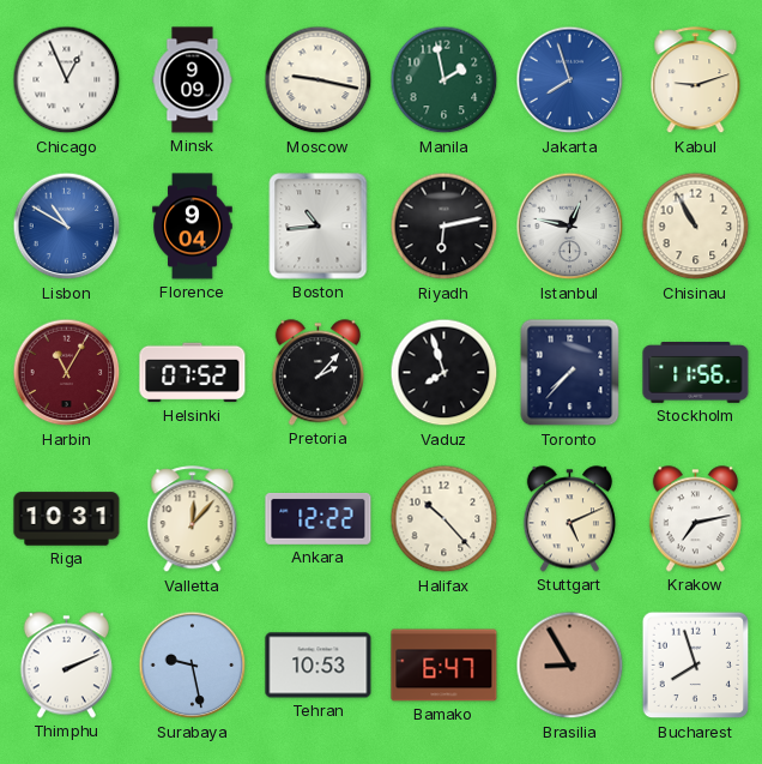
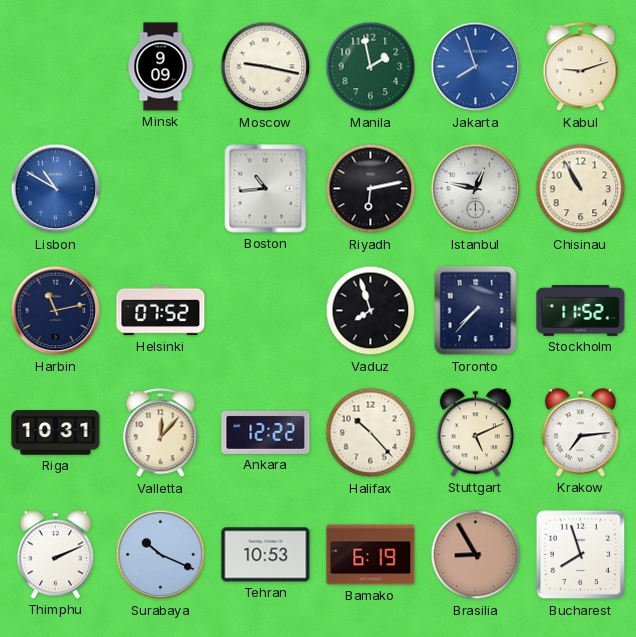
Chicago: 12:56 -> none
Florence: 9:04 -> none
Harbin: 11:05 -> 11:13
Harbin dial: burgundy -> navy
Pretoria: 2:07 -> none
Stockholm: 11:56 -> 11:52
Krakow: 7:13 -> 7:14
Surabaya: 9:28 -> 10:19
Bamako: 6:47 -> 6:19
